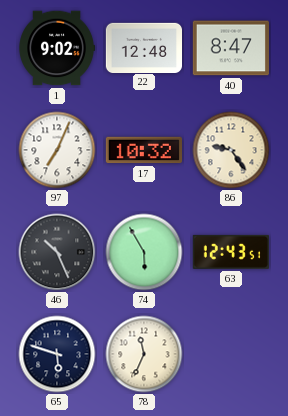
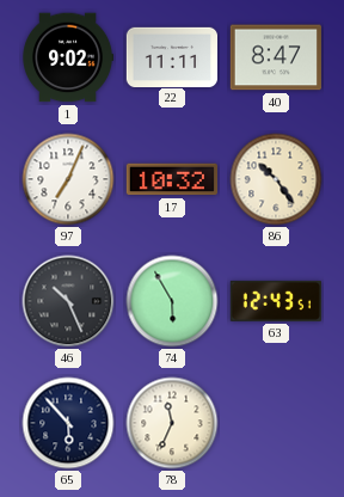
22: 12:48 -> 11:11
86: 9:24 -> 10:24
65: 5:48 -> 5:53
